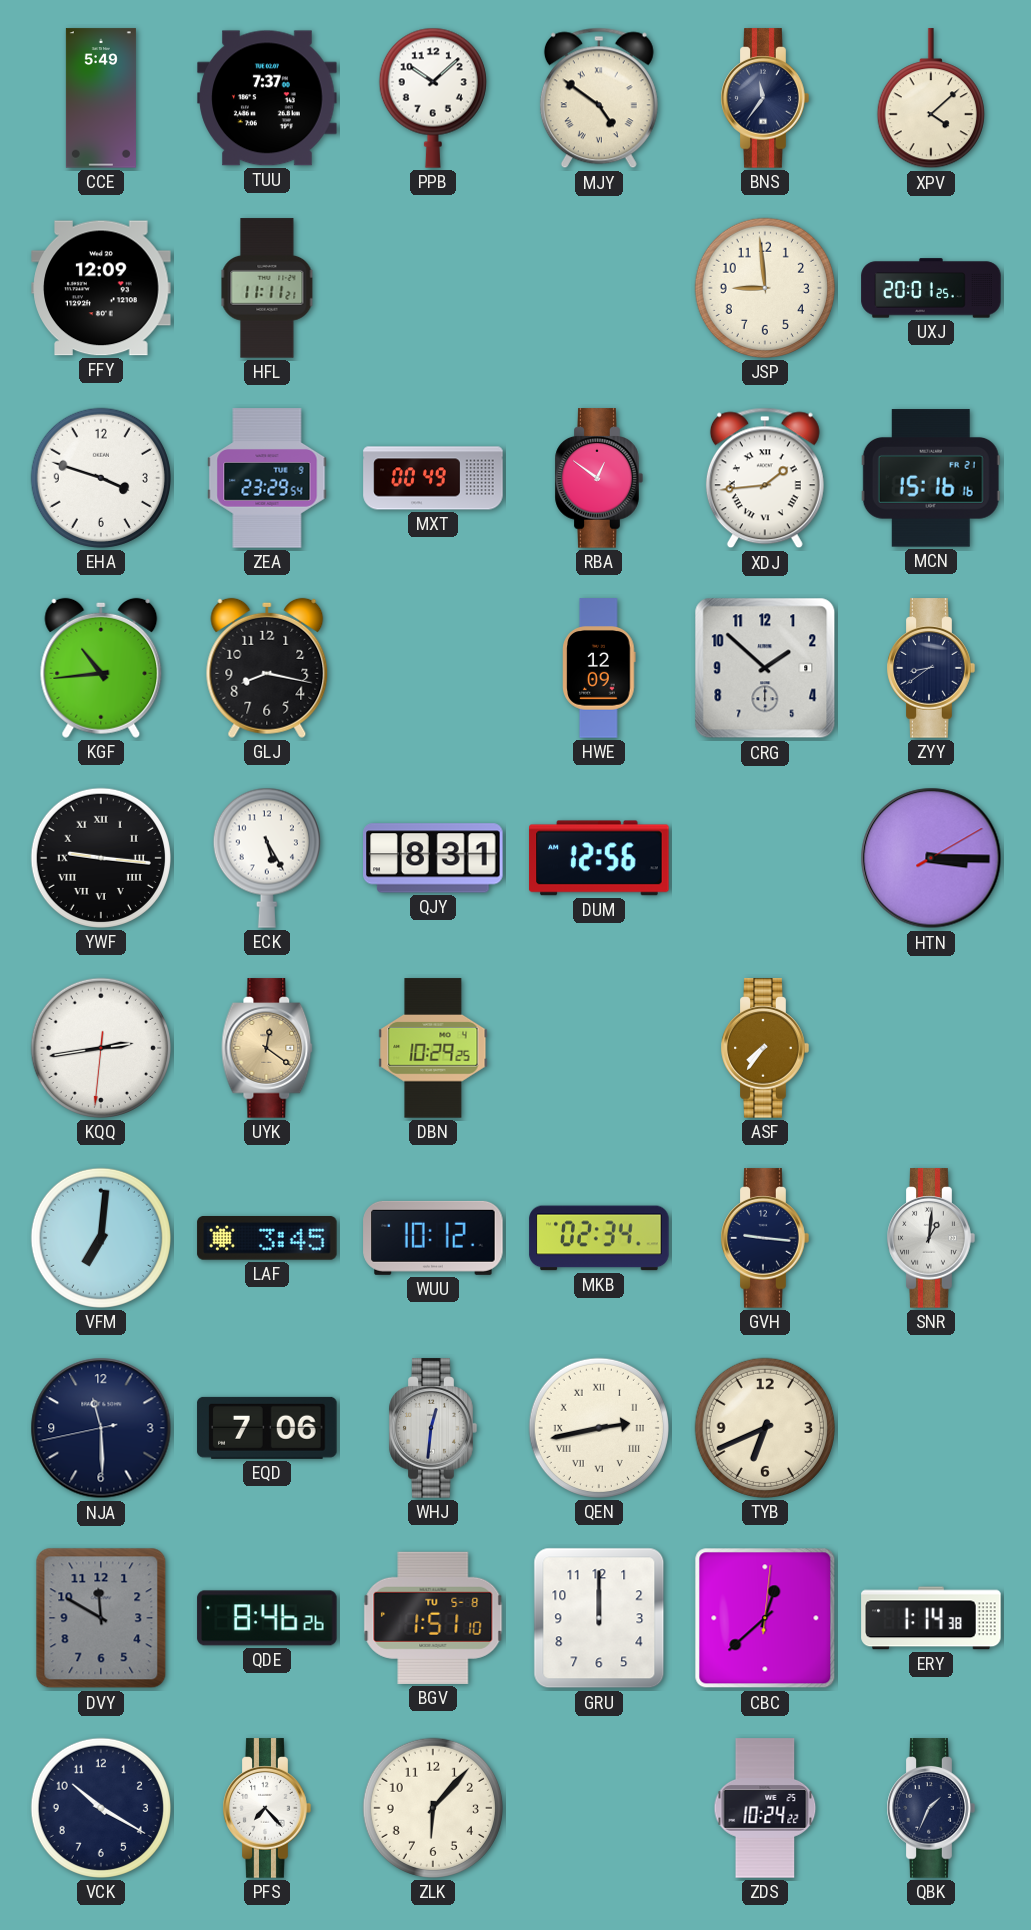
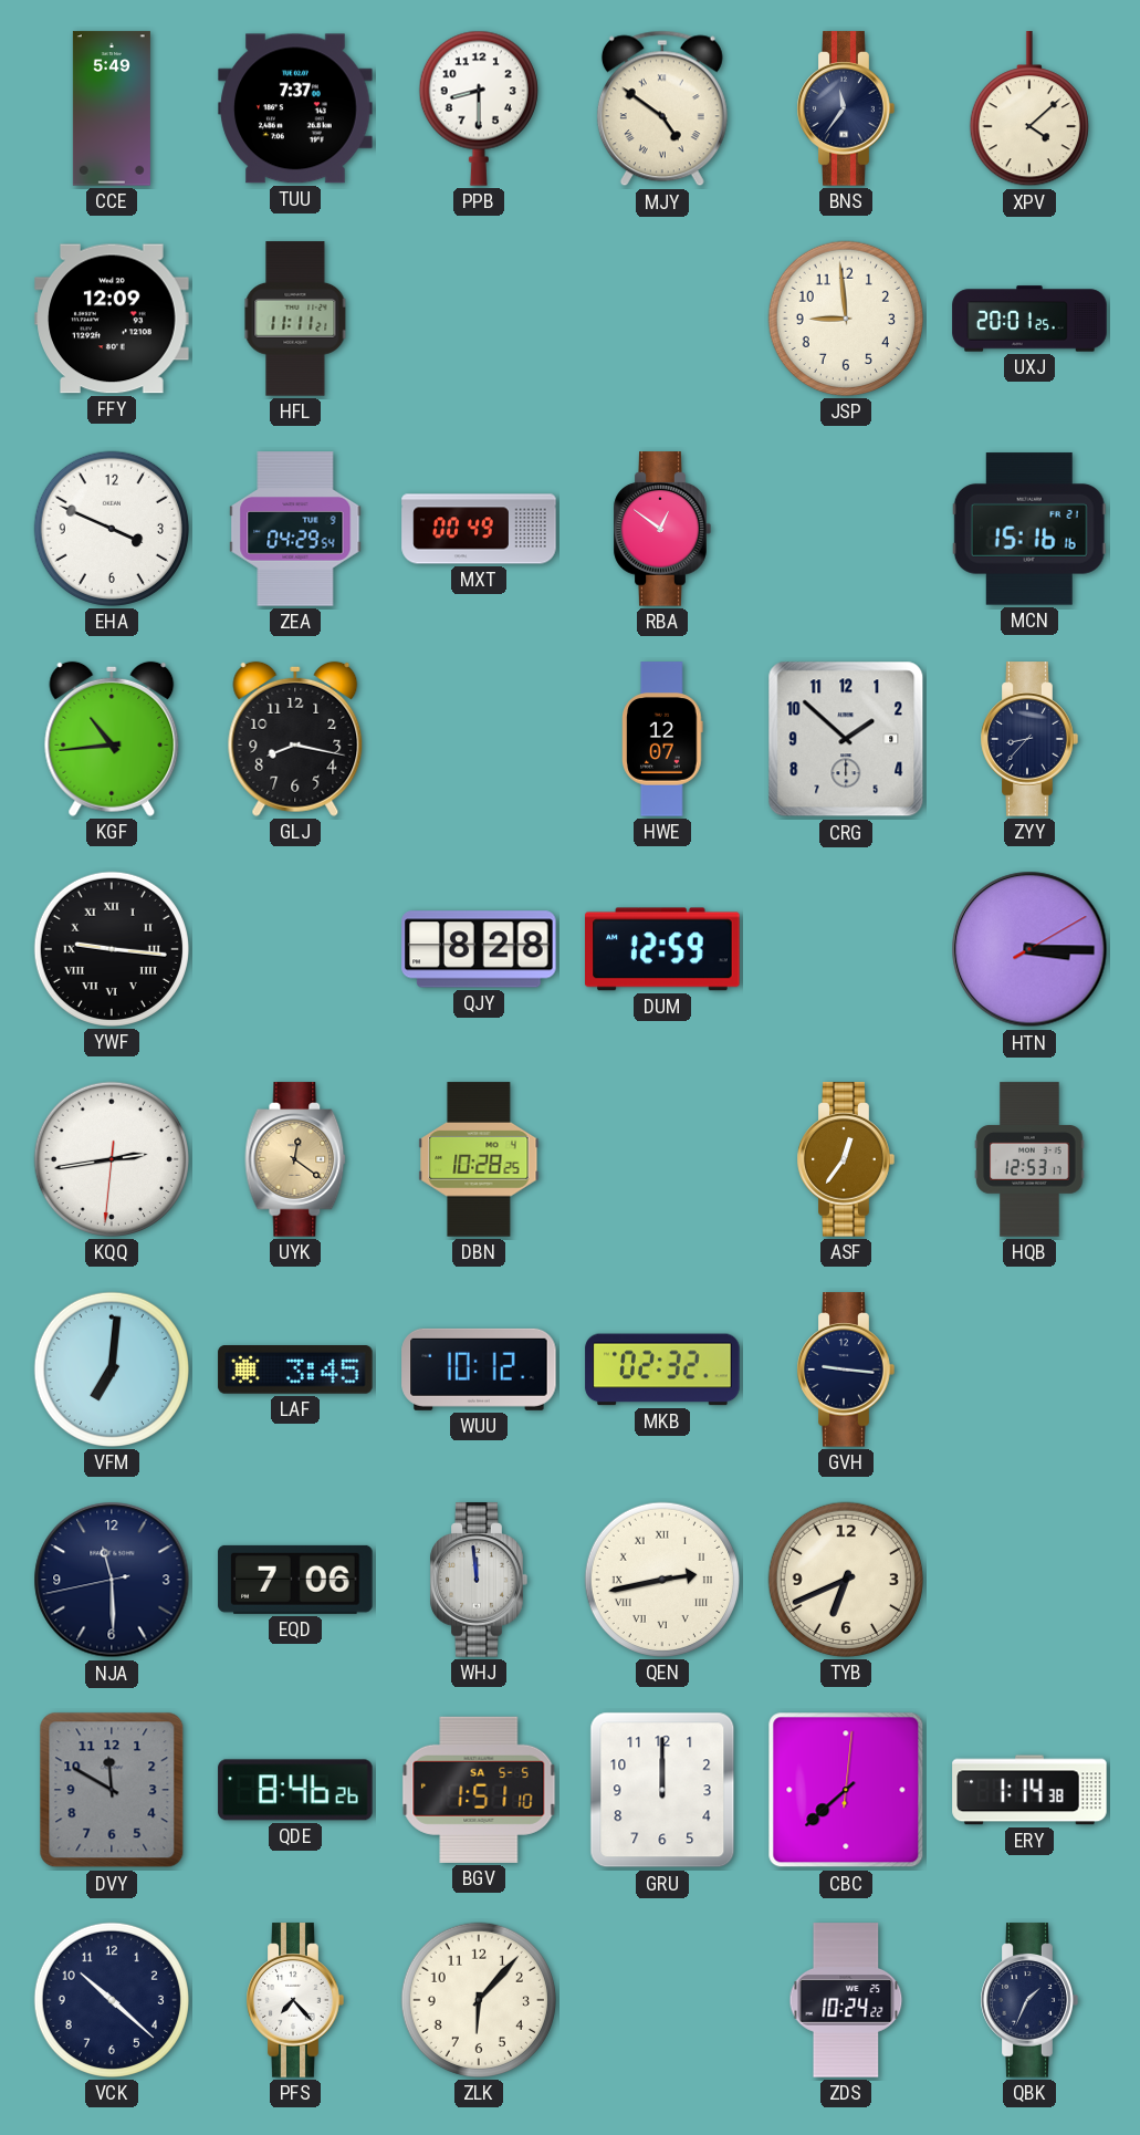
PPB: 10:08 -> 8:30
EHA: 3:48 -> 3:49
ZEA: 23:29 -> 04:29
XDJ: 1:44 -> none
HWE: 12:09 -> 12:07
ZYY: 8:39 -> 8:37
ECK: 5:25 -> none
QJY: 8:31 -> 8:28
DUM: 12:56 -> 12:59
DBN: 10:29 -> 10:28
ASF: 7:36 -> 12:36
HQB: none -> 12:53
MKB: 02:34 -> 02:32
SNR: 1:01 -> none
WHJ: 12:31 -> 11:59
BGV date: TU 5-8 -> SA 5-5
CBC: 12:38 -> 7:38
VCK: 10:20 -> 10:22
